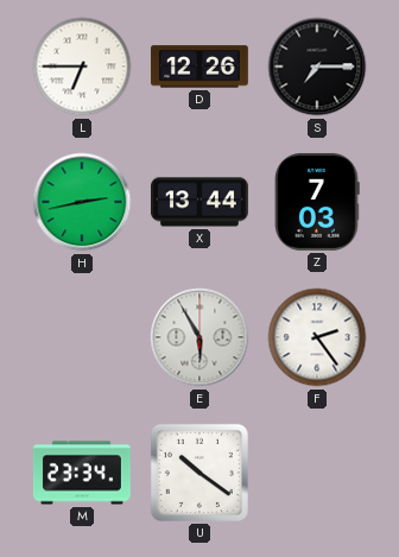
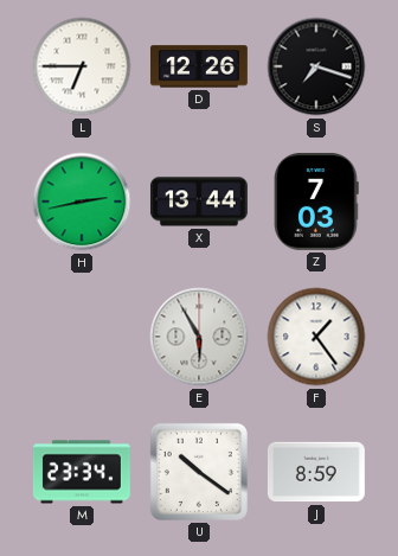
S: 7:15 -> 7:18
F: 2:24 -> 1:24
J: none -> 8:59
